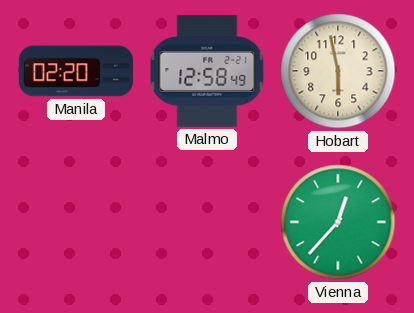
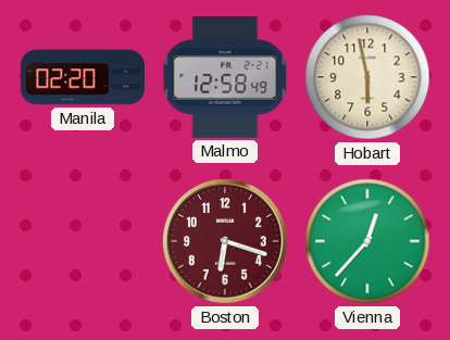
Boston: none -> 6:18
